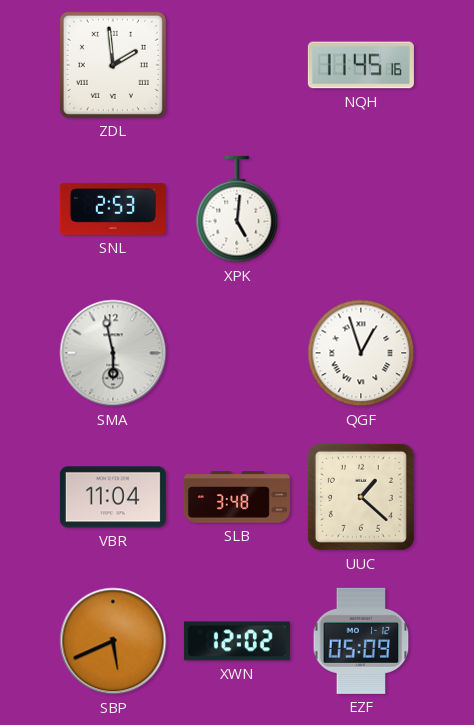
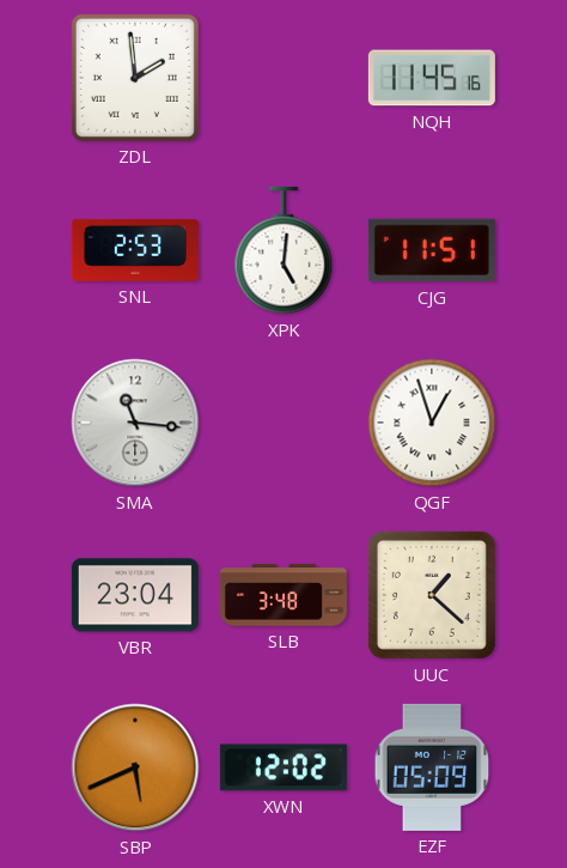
CJG: none -> 11:51
SMA: 5:58 -> 11:16
VBR: 11:04 -> 23:04
